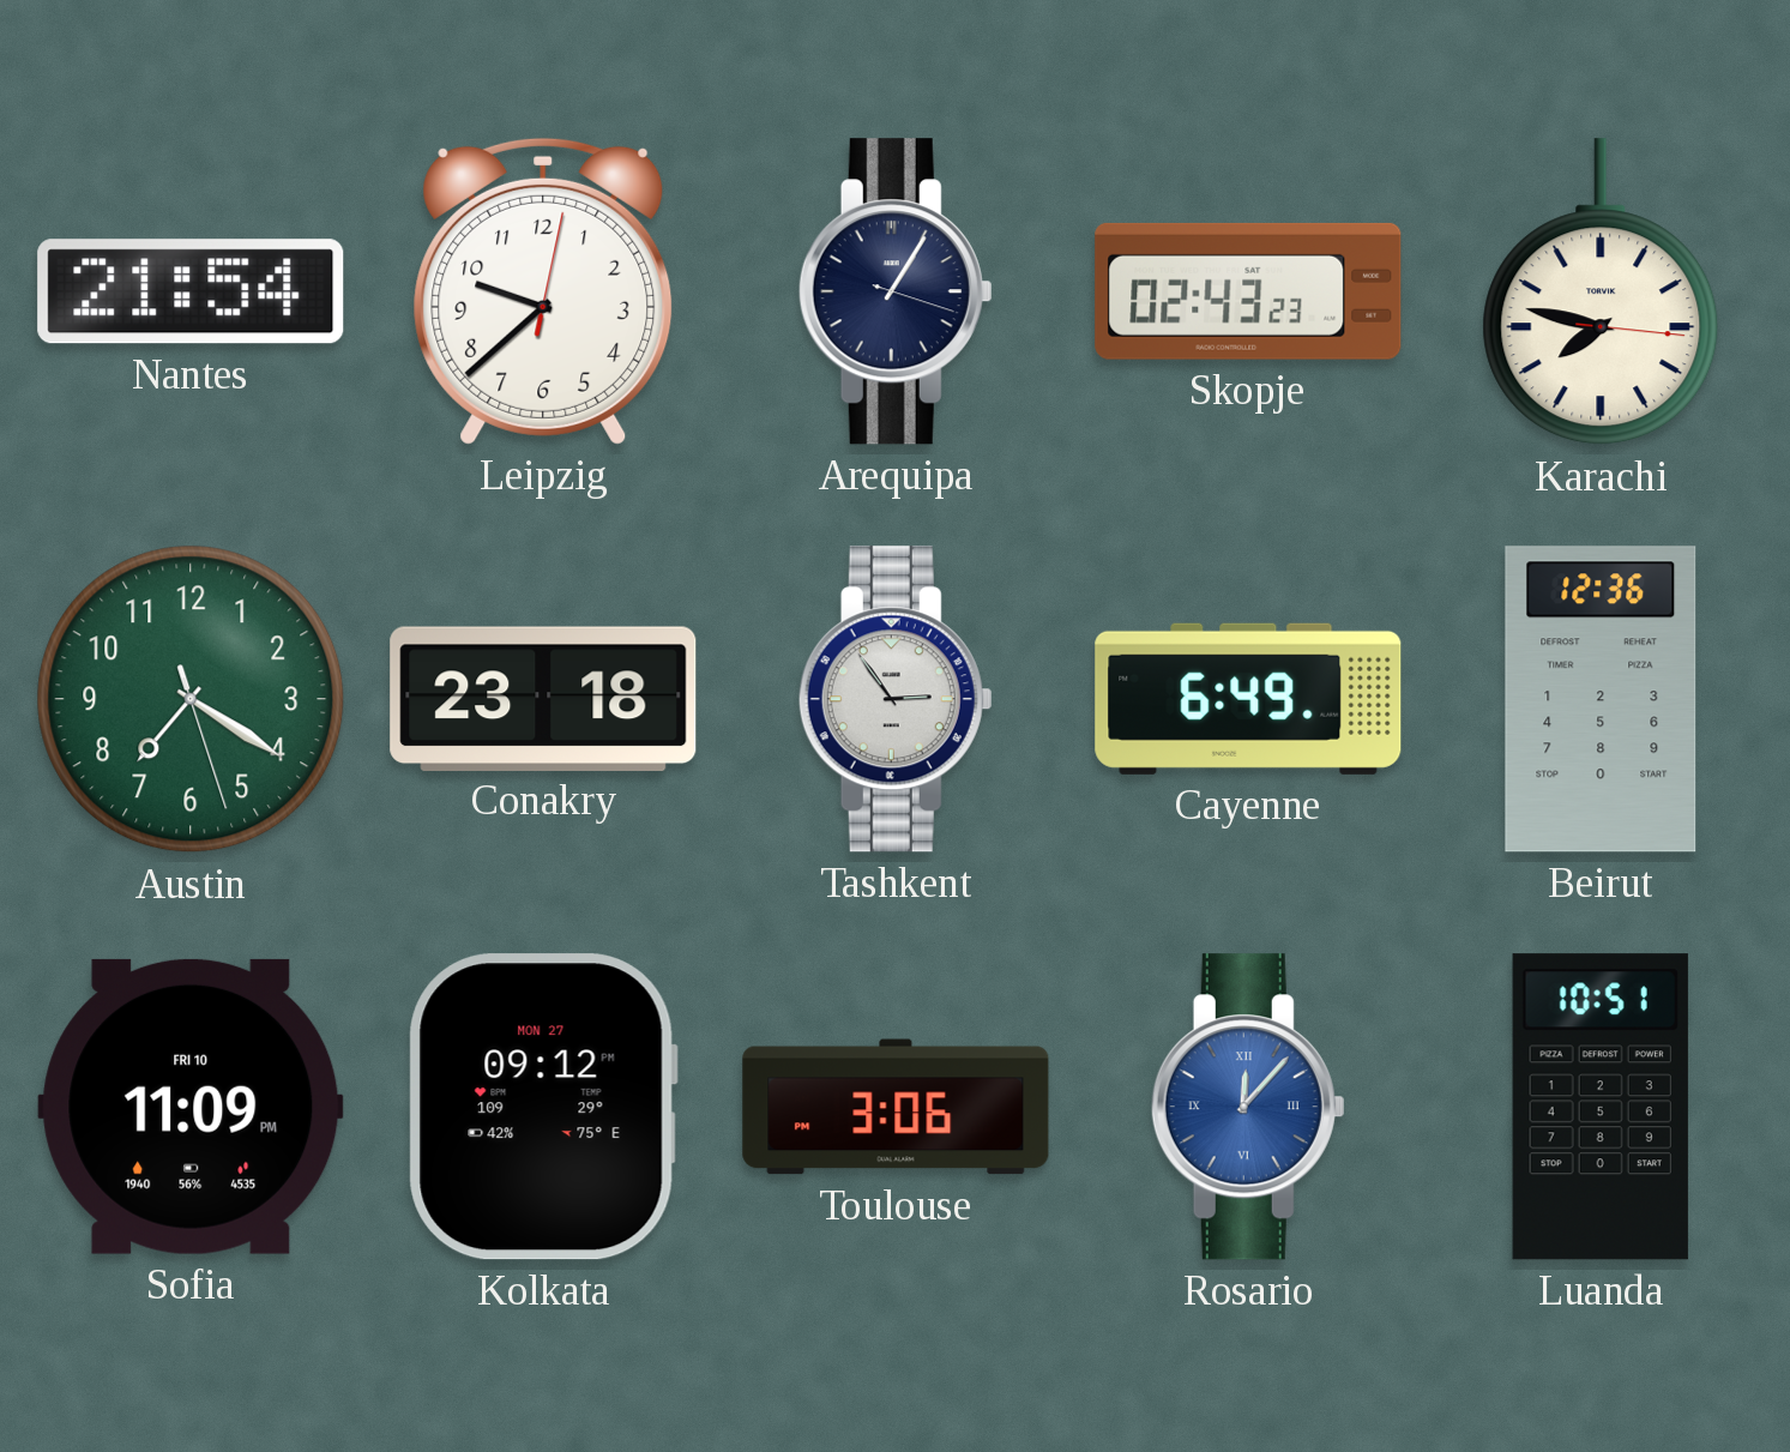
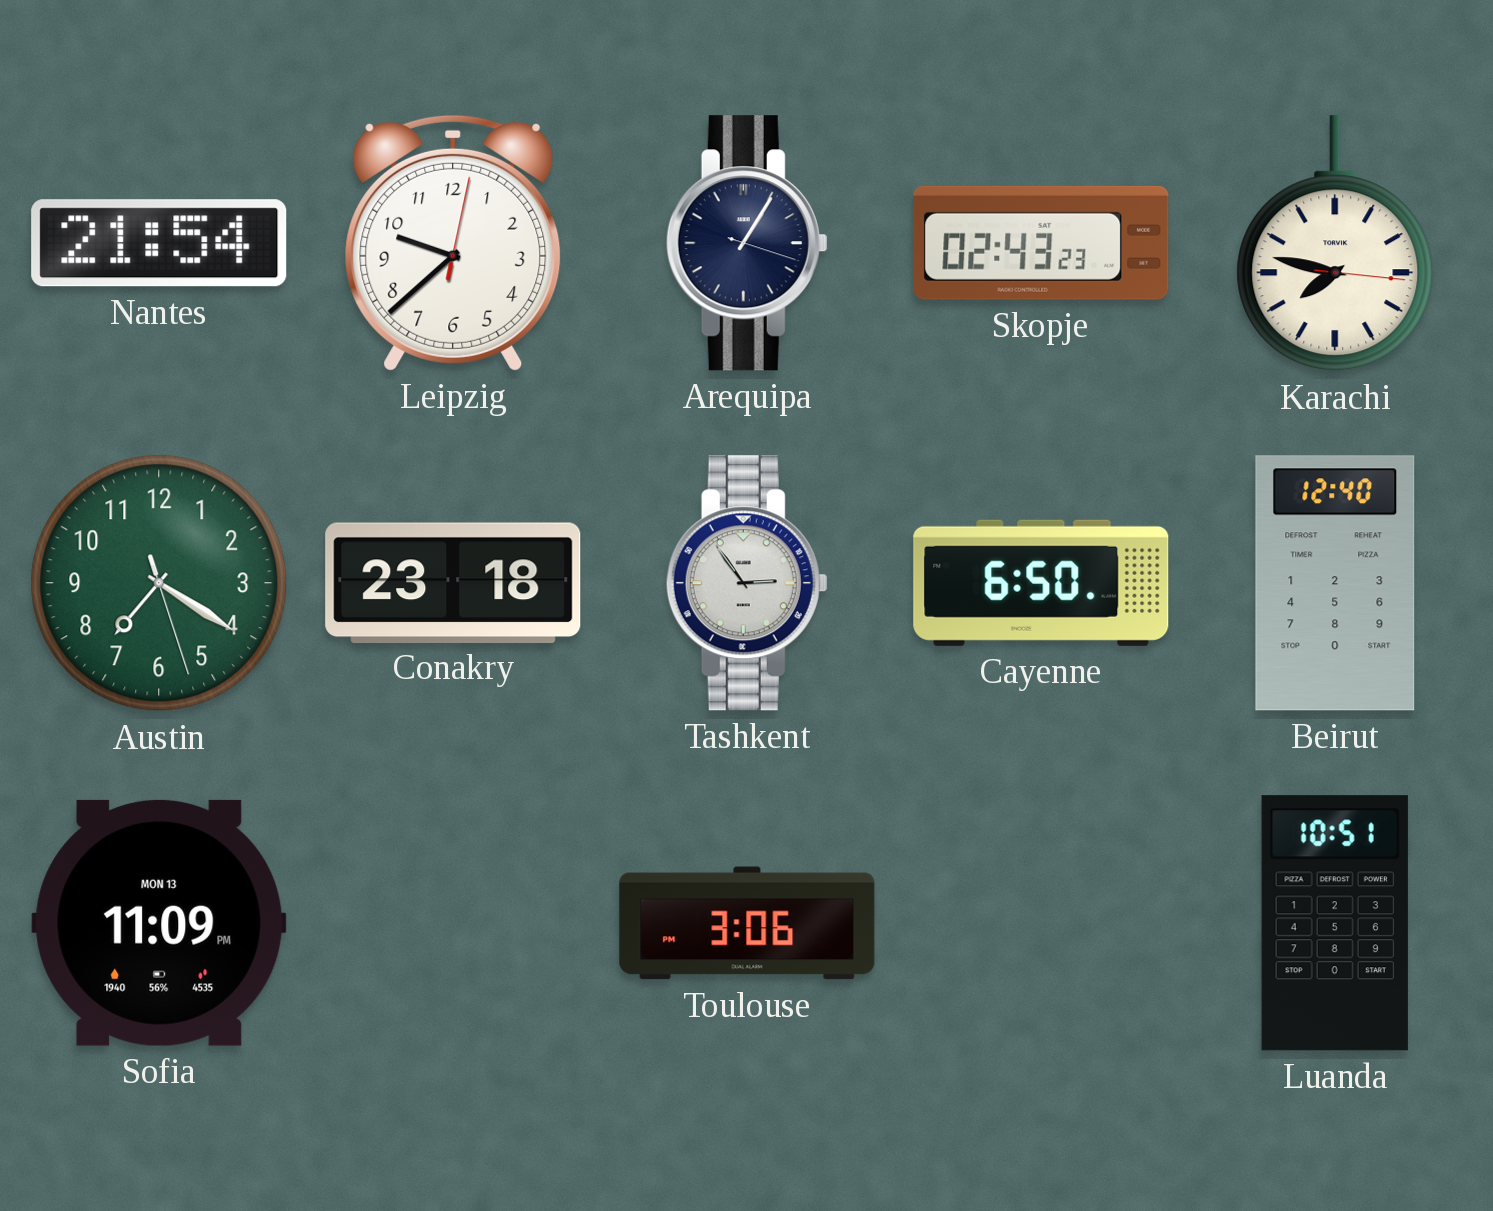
Cayenne: 6:49 -> 6:50
Beirut: 12:36 -> 12:40
Sofia date: FRI 10 -> MON 13
Kolkata: 09:12 -> none
Rosario: 12:07 -> none
